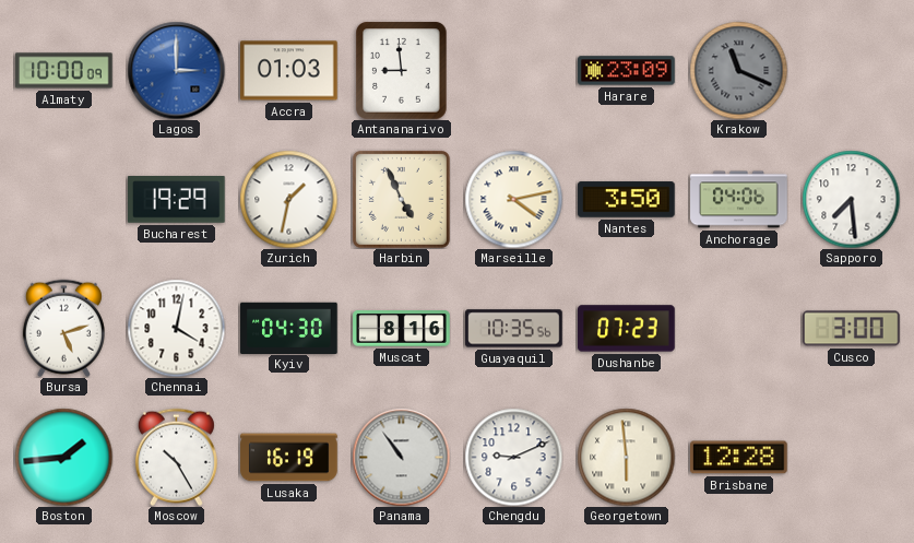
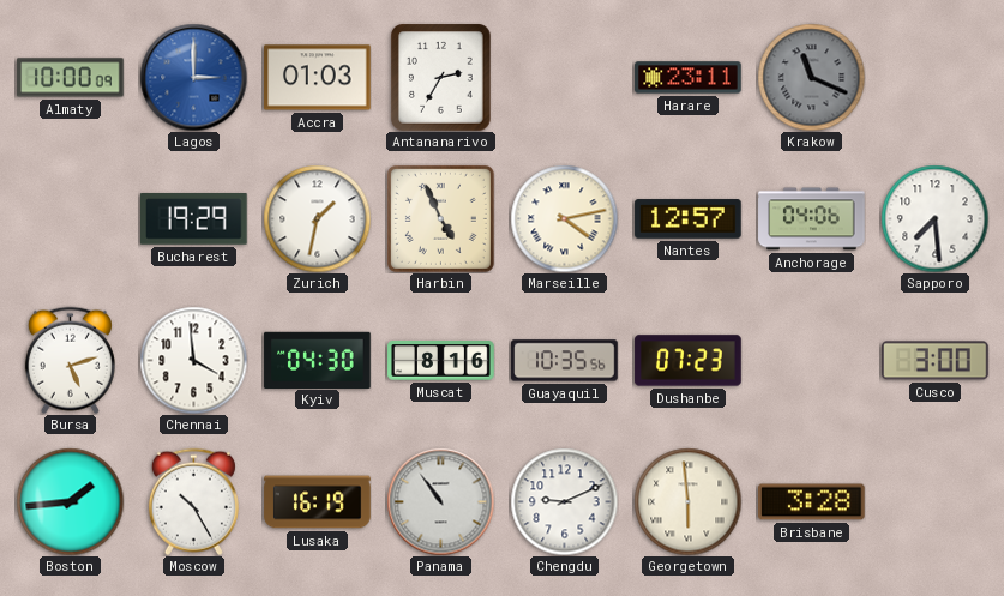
Antananarivo: 8:59 -> 2:35
Harare: 23:09 -> 23:11
Nantes: 3:50 -> 12:57
Chennai: 4:02 -> 3:59
Brisbane: 12:28 -> 3:28
